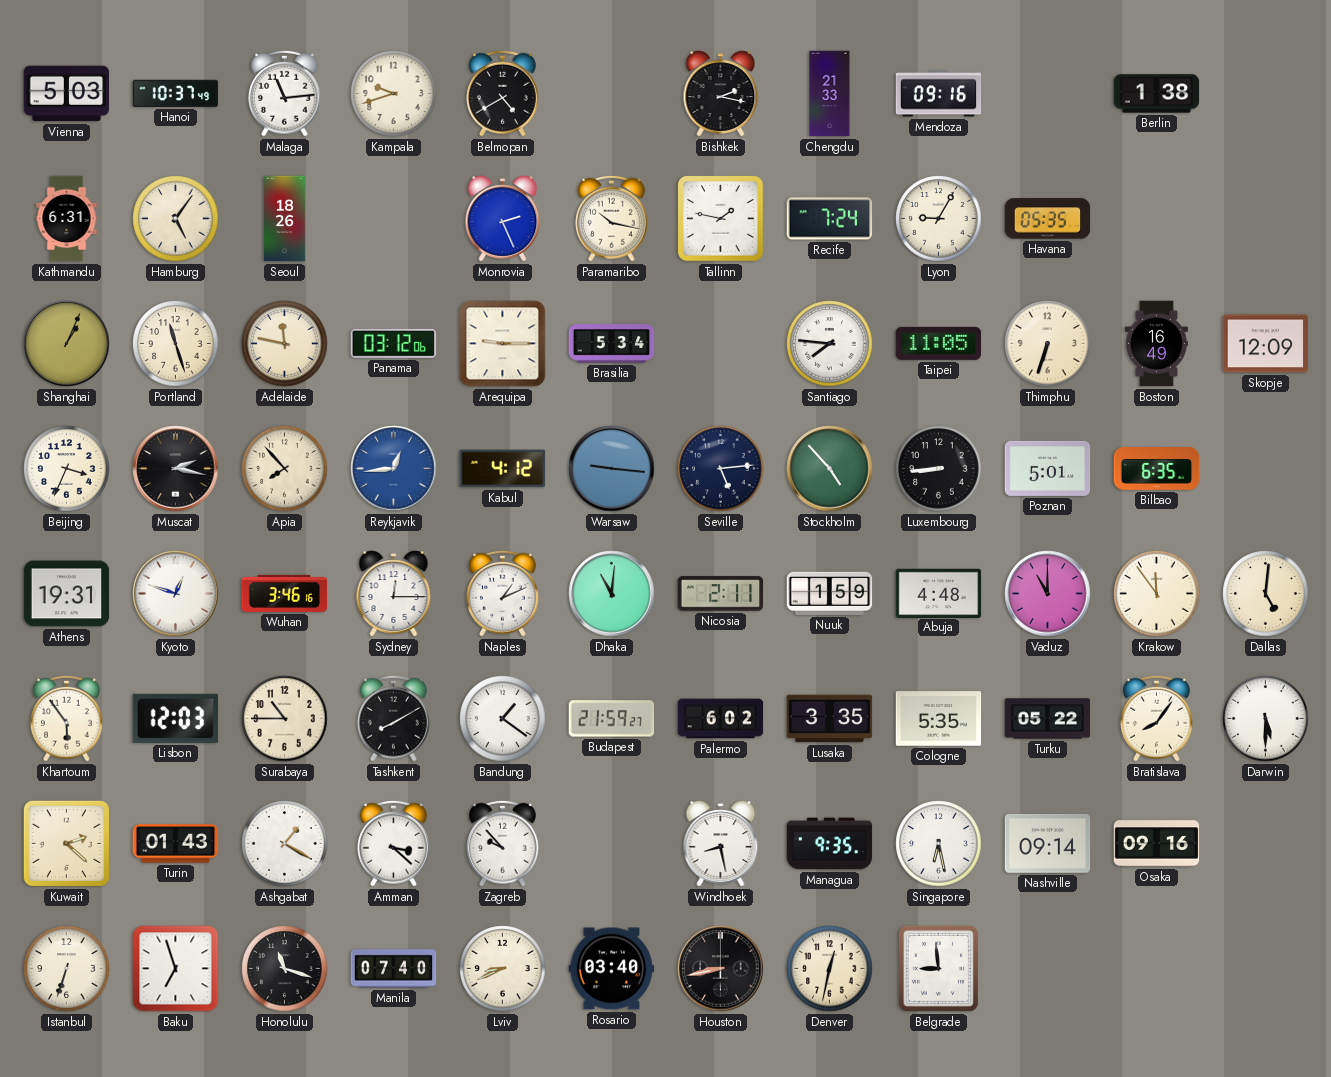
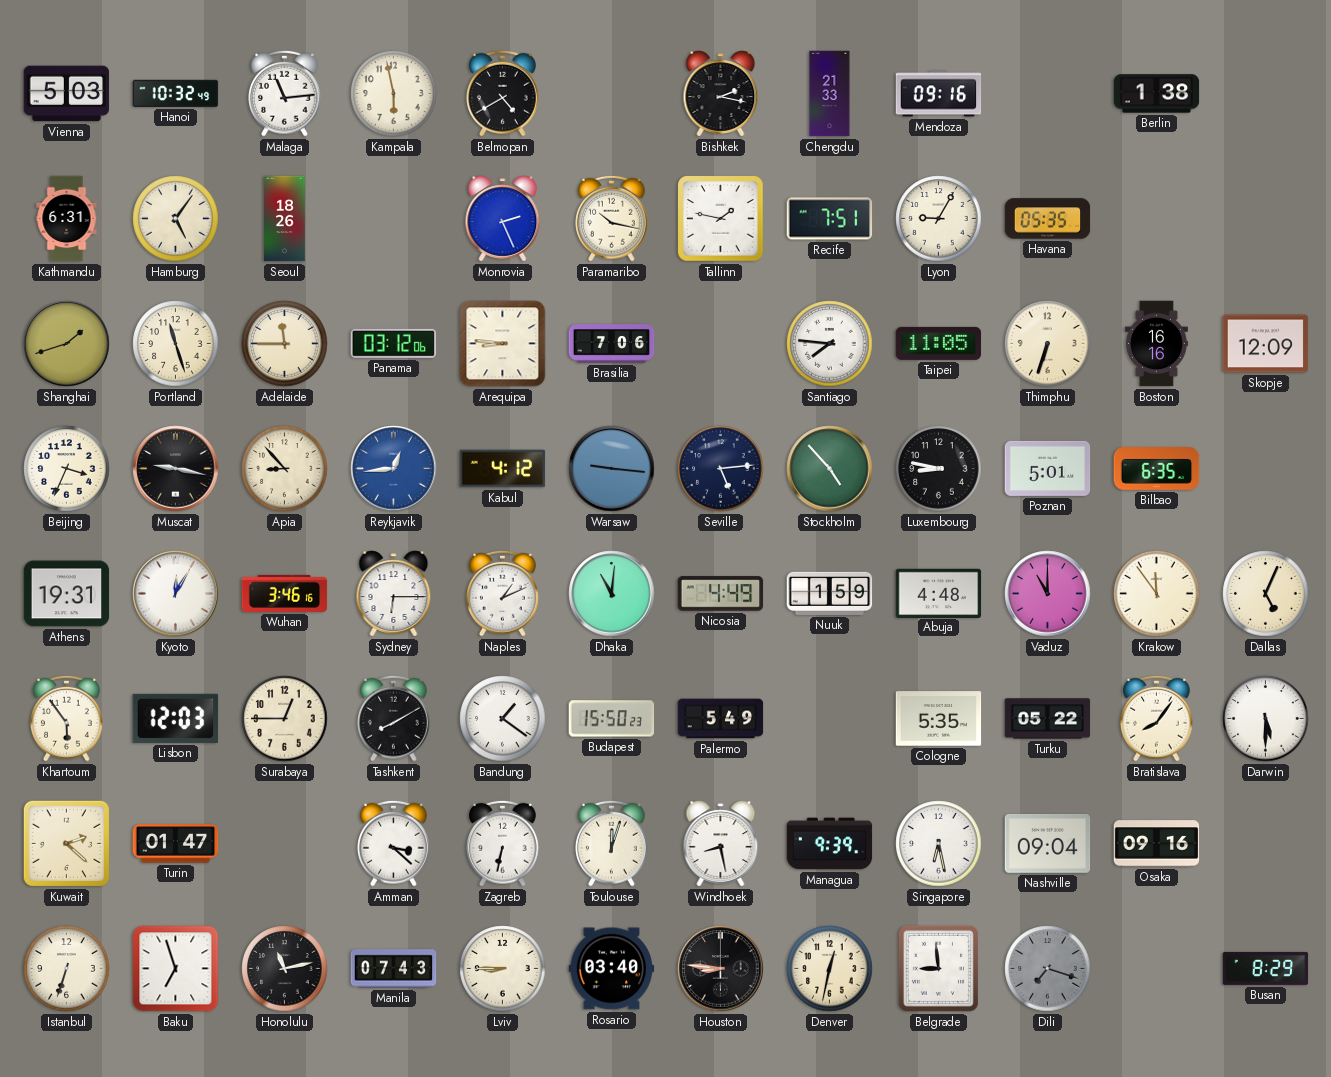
Hanoi: 10:37 -> 10:32
Kampala: 9:42 -> 5:58
Recife: 7:24 -> 7:51
Shanghai: 1:04 -> 1:42
Adelaide: 11:47 -> 11:45
Arequipa: 9:15 -> 8:46
Brasilia: 5:34 -> 7:06
Boston: 16:49 -> 16:16
Muscat: 2:17 -> 9:17
Apia: 7:53 -> 8:53
Luxembourg: 8:44 -> 8:47
Kyoto: 12:48 -> 12:05
Sydney: 12:15 -> 6:15
Nicosia: 2:11 -> 4:49
Dallas: 5:01 -> 5:04
Surabaya: 10:45 -> 12:45
Budapest: 21:59 -> 15:50
Palermo: 6:02 -> 5:49
Lusaka: 3:35 -> none
Turin: 01:43 -> 01:47
Ashgabat: 1:20 -> none
Zagreb: 9:53 -> 6:32
Toulouse: none -> 12:03
Managua: 9:35 -> 9:39
Nashville: 09:14 -> 09:04
Honolulu: 11:18 -> 11:13
Manila: 07:40 -> 07:43
Lviv: 8:41 -> 8:45
Houston: 8:43 -> 8:46
Dili: none -> 7:18
Busan: none -> 8:29
